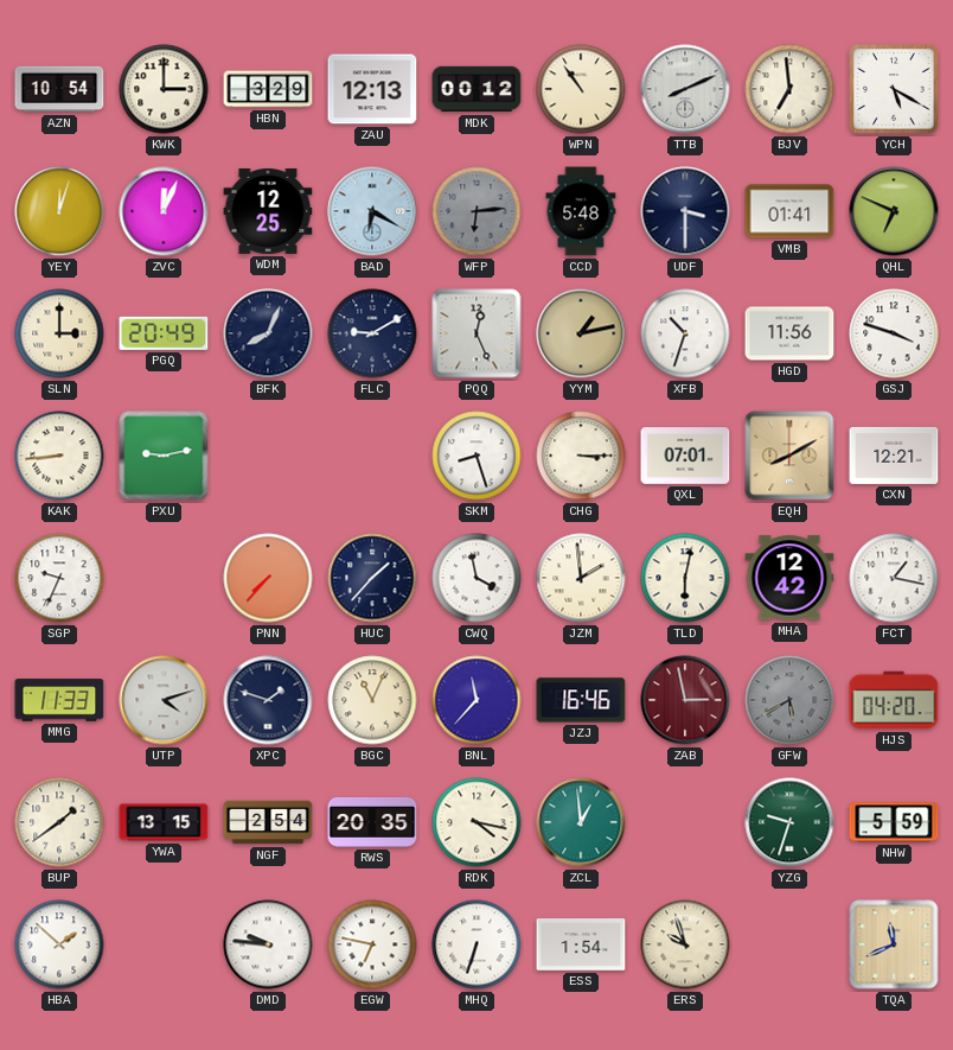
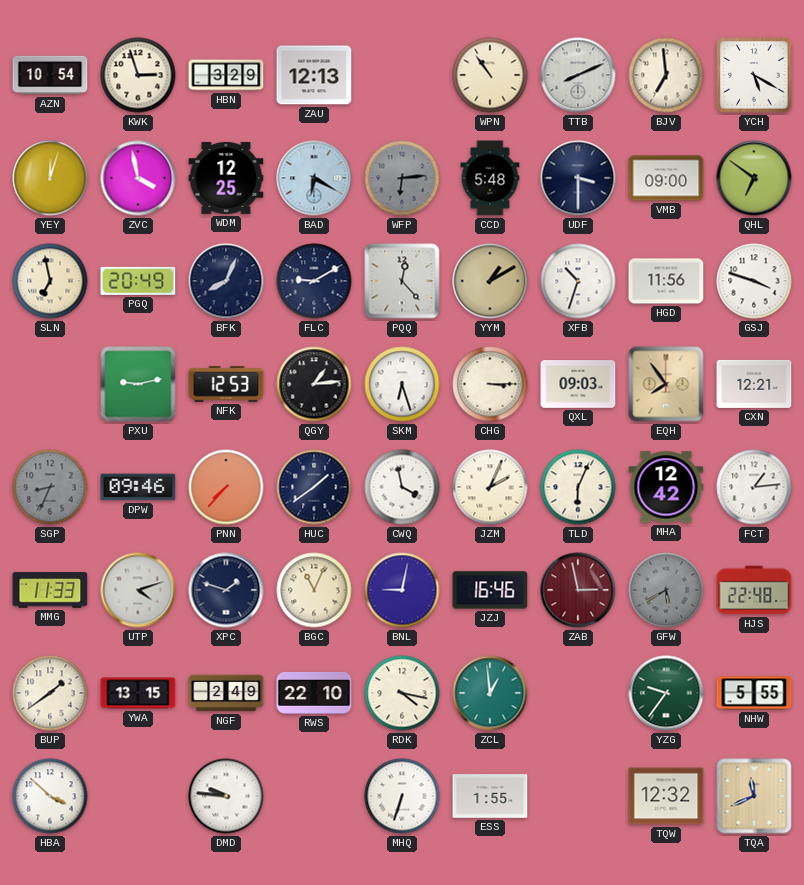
KWK: 3:00 -> 2:57
MDK: 00:12 -> none
ZVC: 12:04 -> 3:58
VMB: 01:41 -> 09:00
QHL: 6:49 -> 6:51
SLN: 3:00 -> 6:58
PQQ: 12:26 -> 12:23
YYM: 1:13 -> 1:10
KAK: 8:44 -> none
NFK: none -> 12:53
QGY: none -> 1:14
SKM: 8:27 -> 6:27
QXL: 07:01 -> 09:03
EQH: 8:10 -> 7:54
SGP: 9:34 -> 8:34
SGP dial: white -> grey
DPW: none -> 09:46
HUC: 1:37 -> 1:39
JZM: 1:59 -> 2:04
TLD: 6:02 -> 6:04
FCT: 1:17 -> 1:14
BNL: 11:37 -> 9:02
HJS: 04:20 -> 22:48
NGF: 2:54 -> 2:49
RWS: 20:35 -> 22:10
YZG: 9:33 -> 9:36
NHW: 5:59 -> 5:55
HBA: 1:52 -> 3:52
EGW: 6:47 -> none
ESS: 1:54 -> 1:55
ERS: 9:57 -> none
TQW: none -> 12:32
